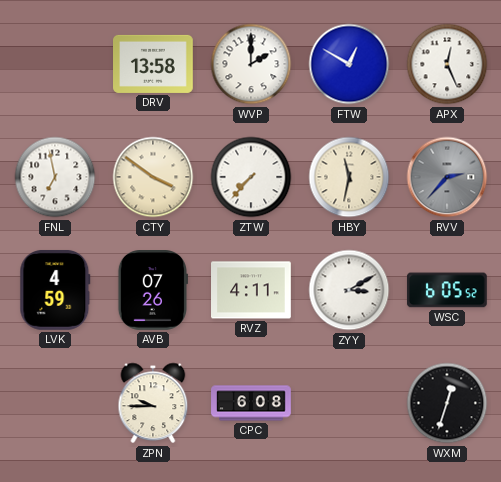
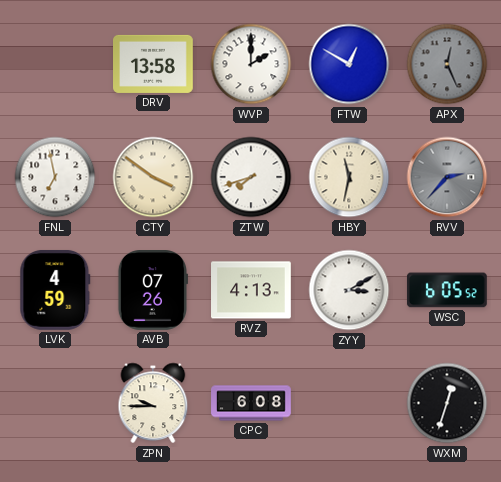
APX dial: white -> grey
ZTW: 7:37 -> 7:42
RVZ: 4:11 -> 4:13
